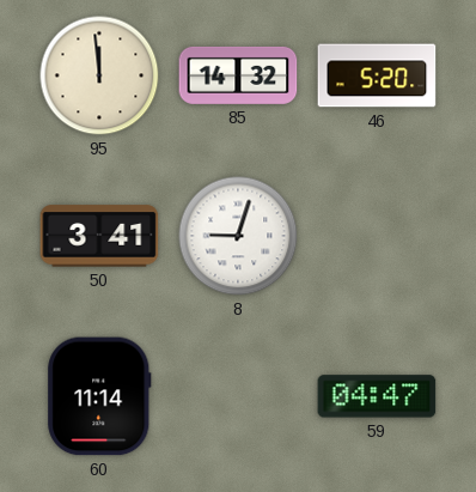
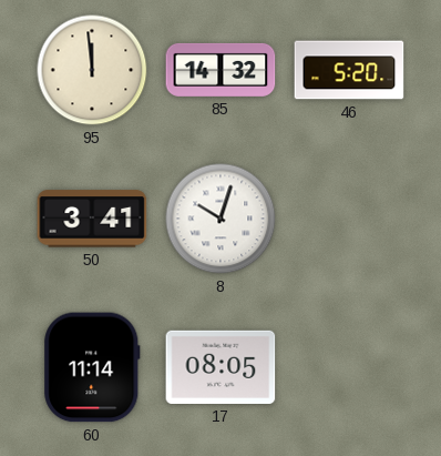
8: 9:03 -> 10:03
17: none -> 08:05
59: 04:47 -> none
